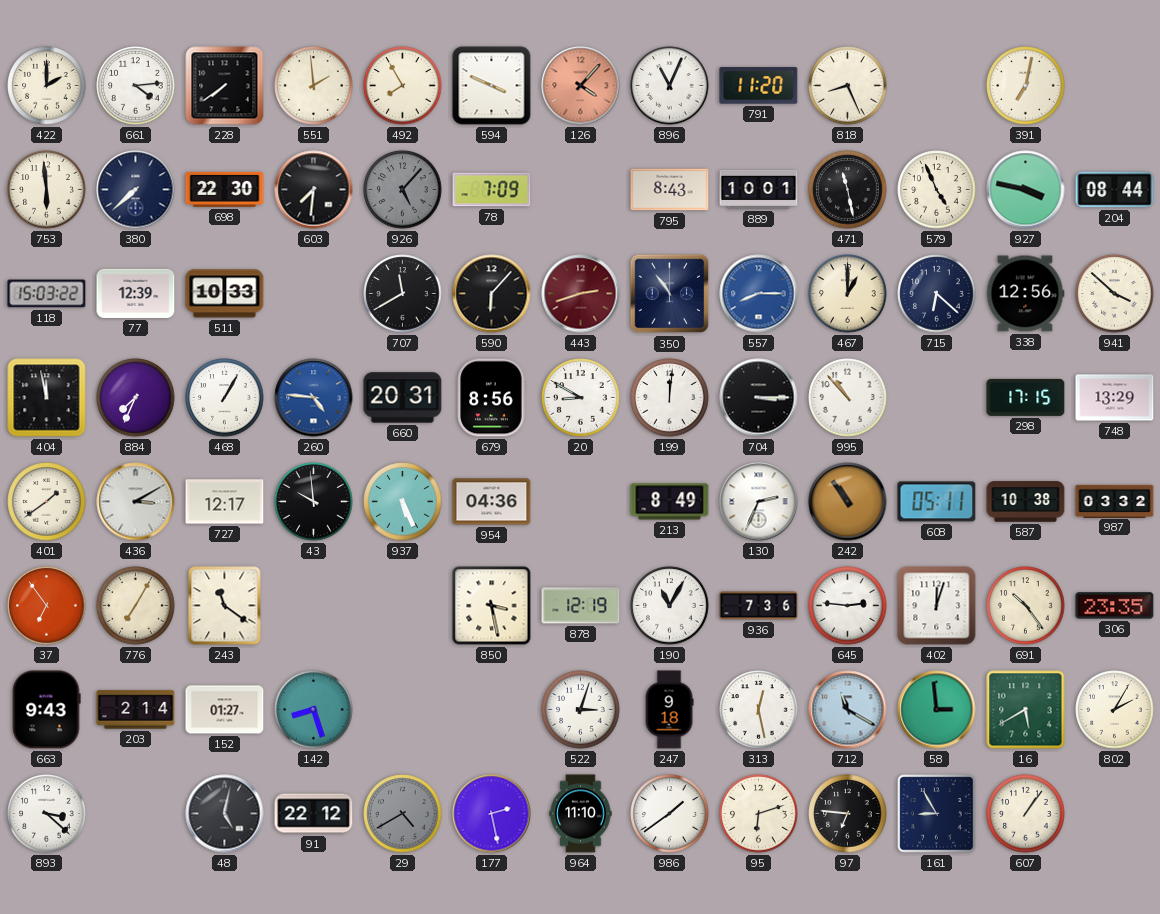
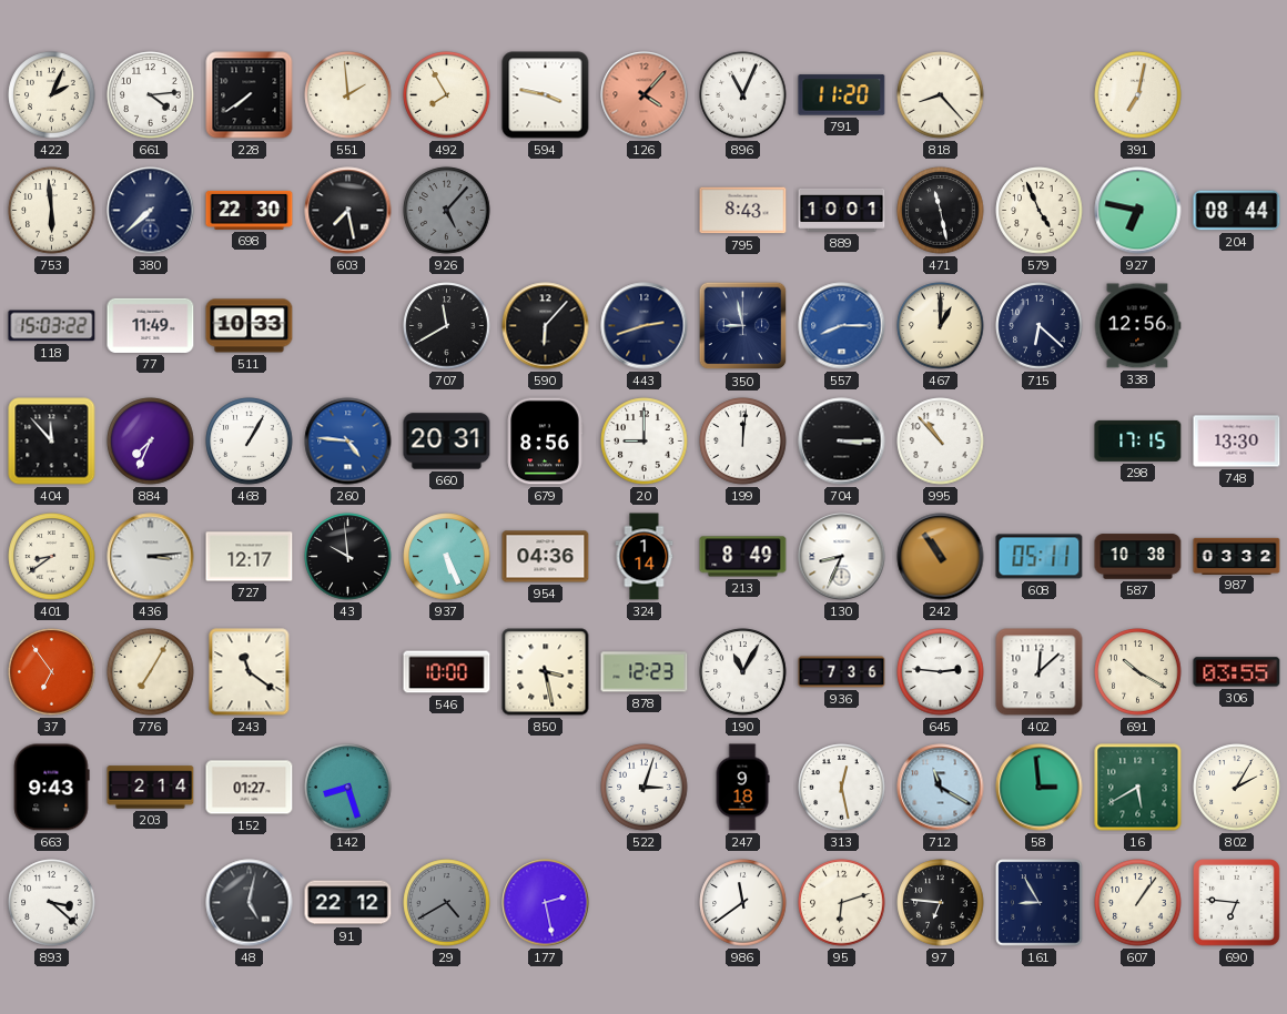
422: 2:00 -> 2:04
594: 3:49 -> 3:47
818: 8:26 -> 8:23
603: 7:31 -> 7:28
78: 7:09 -> none
927: 3:47 -> 6:47
77: 12:39 -> 11:49
443 dial: burgundy -> navy
350: 10:54 -> 8:58
941: 3:52 -> none
404: 11:58 -> 11:53
20: 8:50 -> 9:00
748: 13:29 -> 13:30
401: 1:39 -> 8:39
436: 3:10 -> 3:14
324: none -> 1:14
130: 2:34 -> 8:34
546: none -> 10:00
878: 12:19 -> 12:23
402: 12:03 -> 12:08
691: 10:24 -> 10:20
306: 23:35 -> 03:55
964: 11:10 -> none
986: 1:39 -> 11:39
690: none -> 6:46
